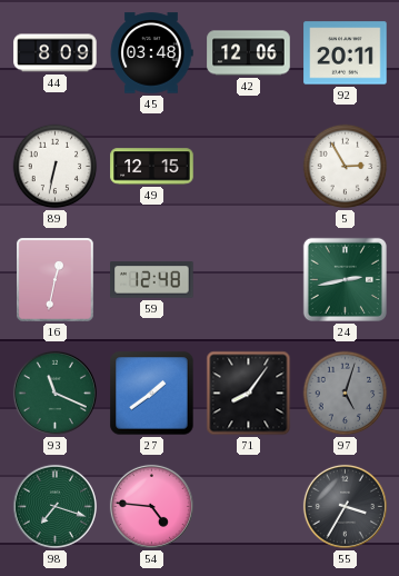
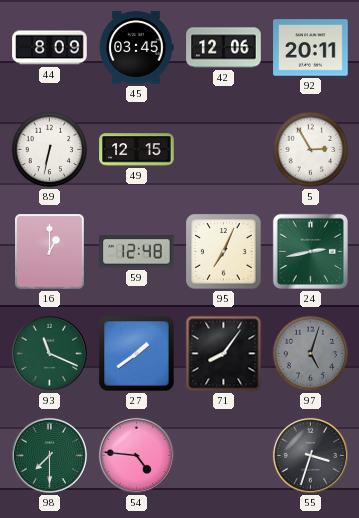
45: 03:48 -> 03:45
16: 12:32 -> 1:00
95: none -> 7:04
98: 7:18 -> 7:30
55: 3:35 -> 3:33
